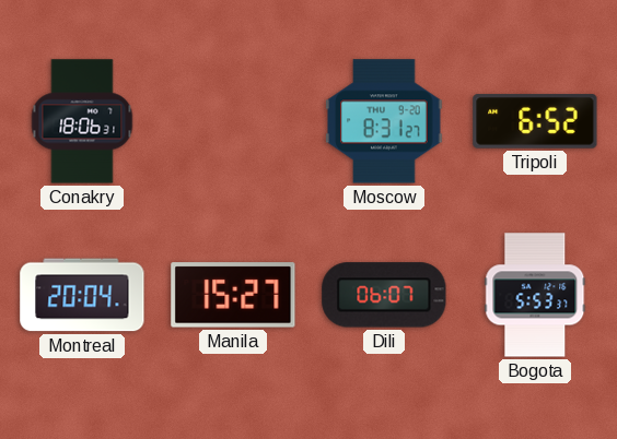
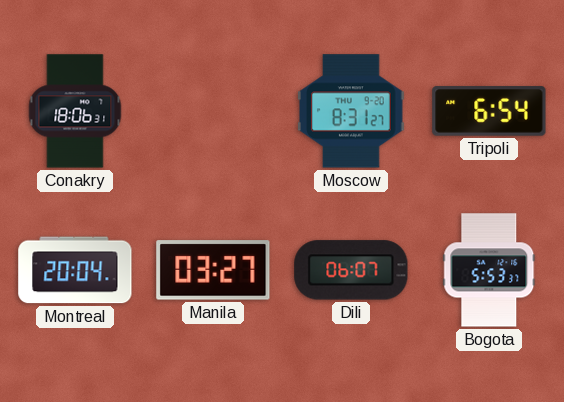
Tripoli: 6:52 -> 6:54
Manila: 15:27 -> 03:27
